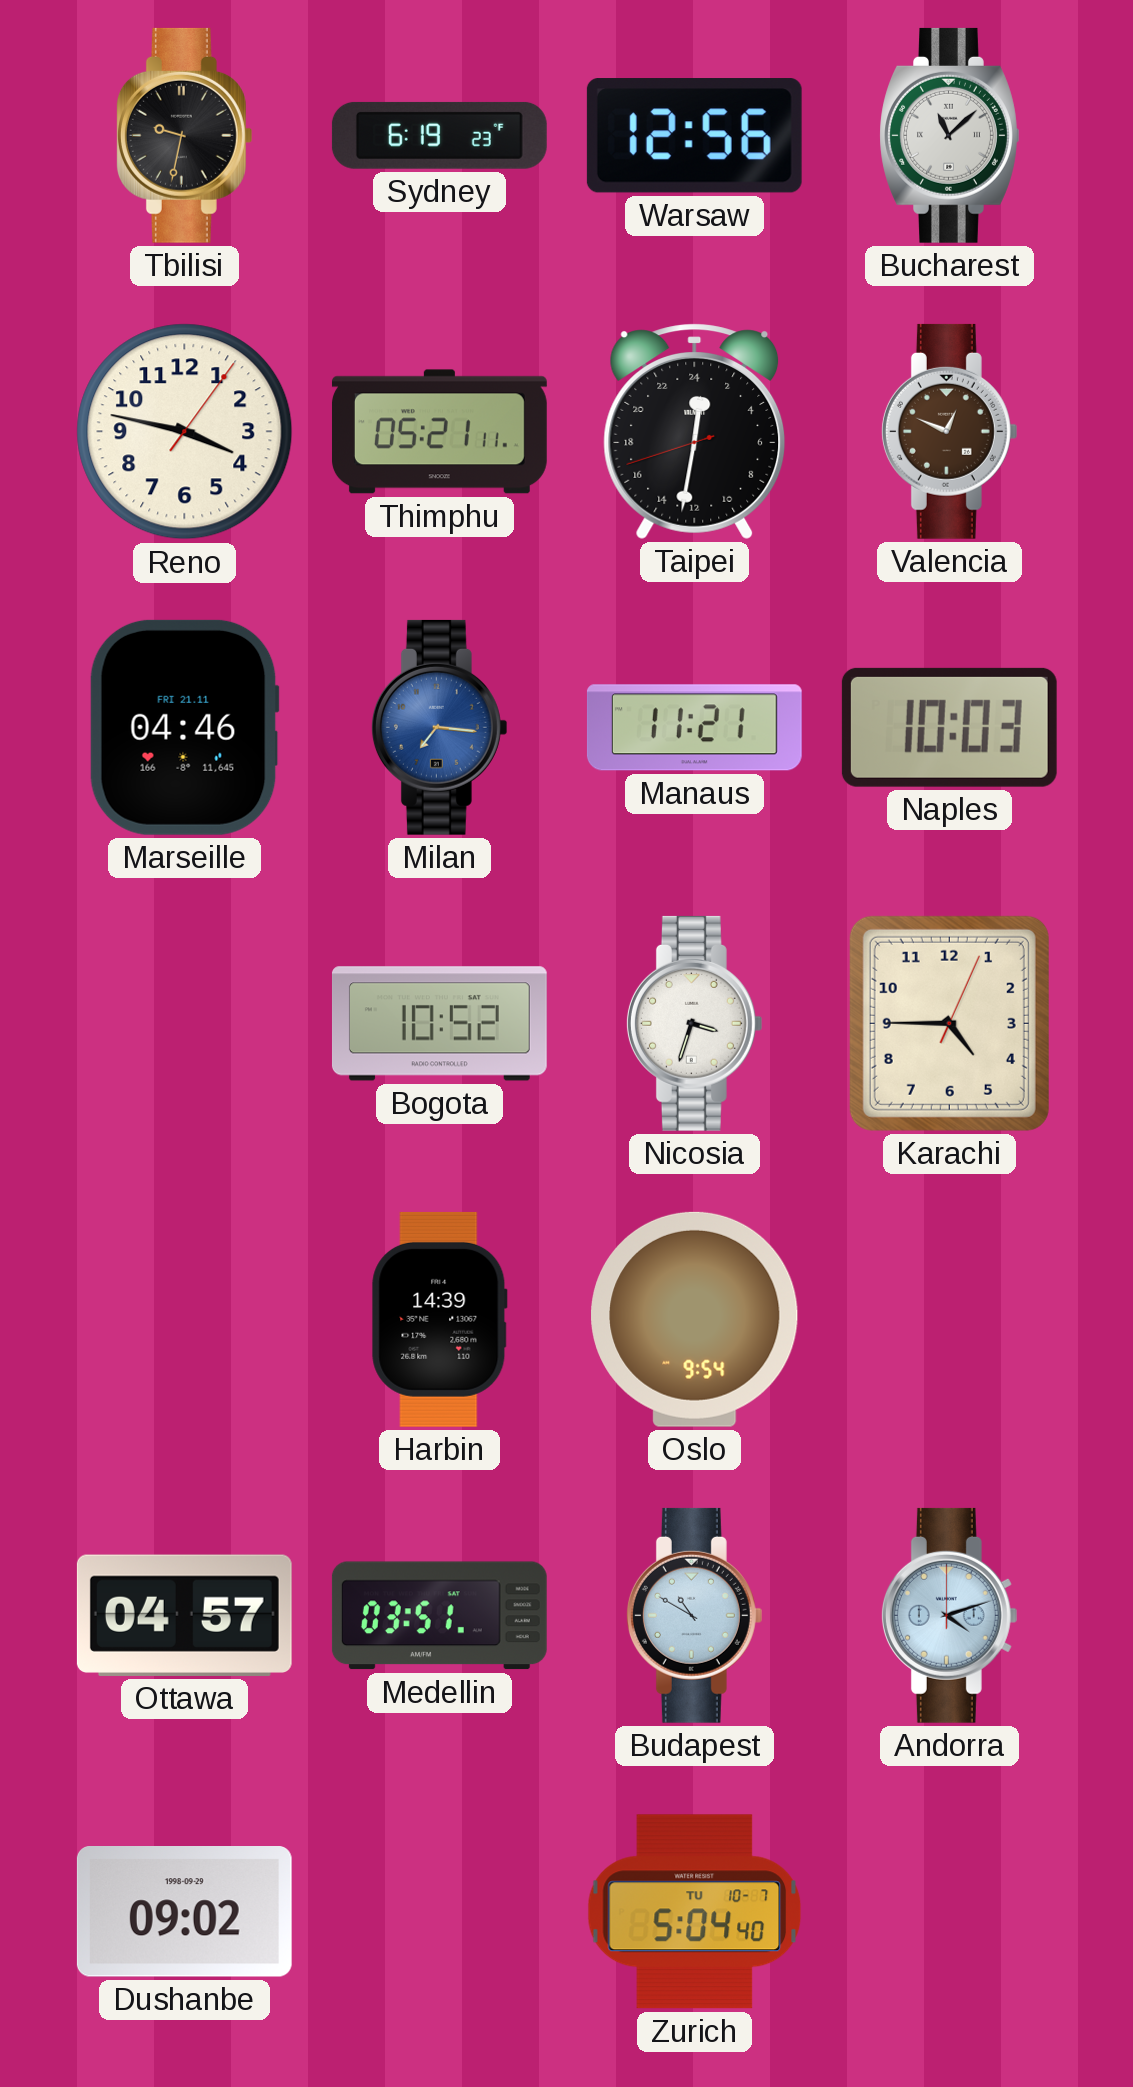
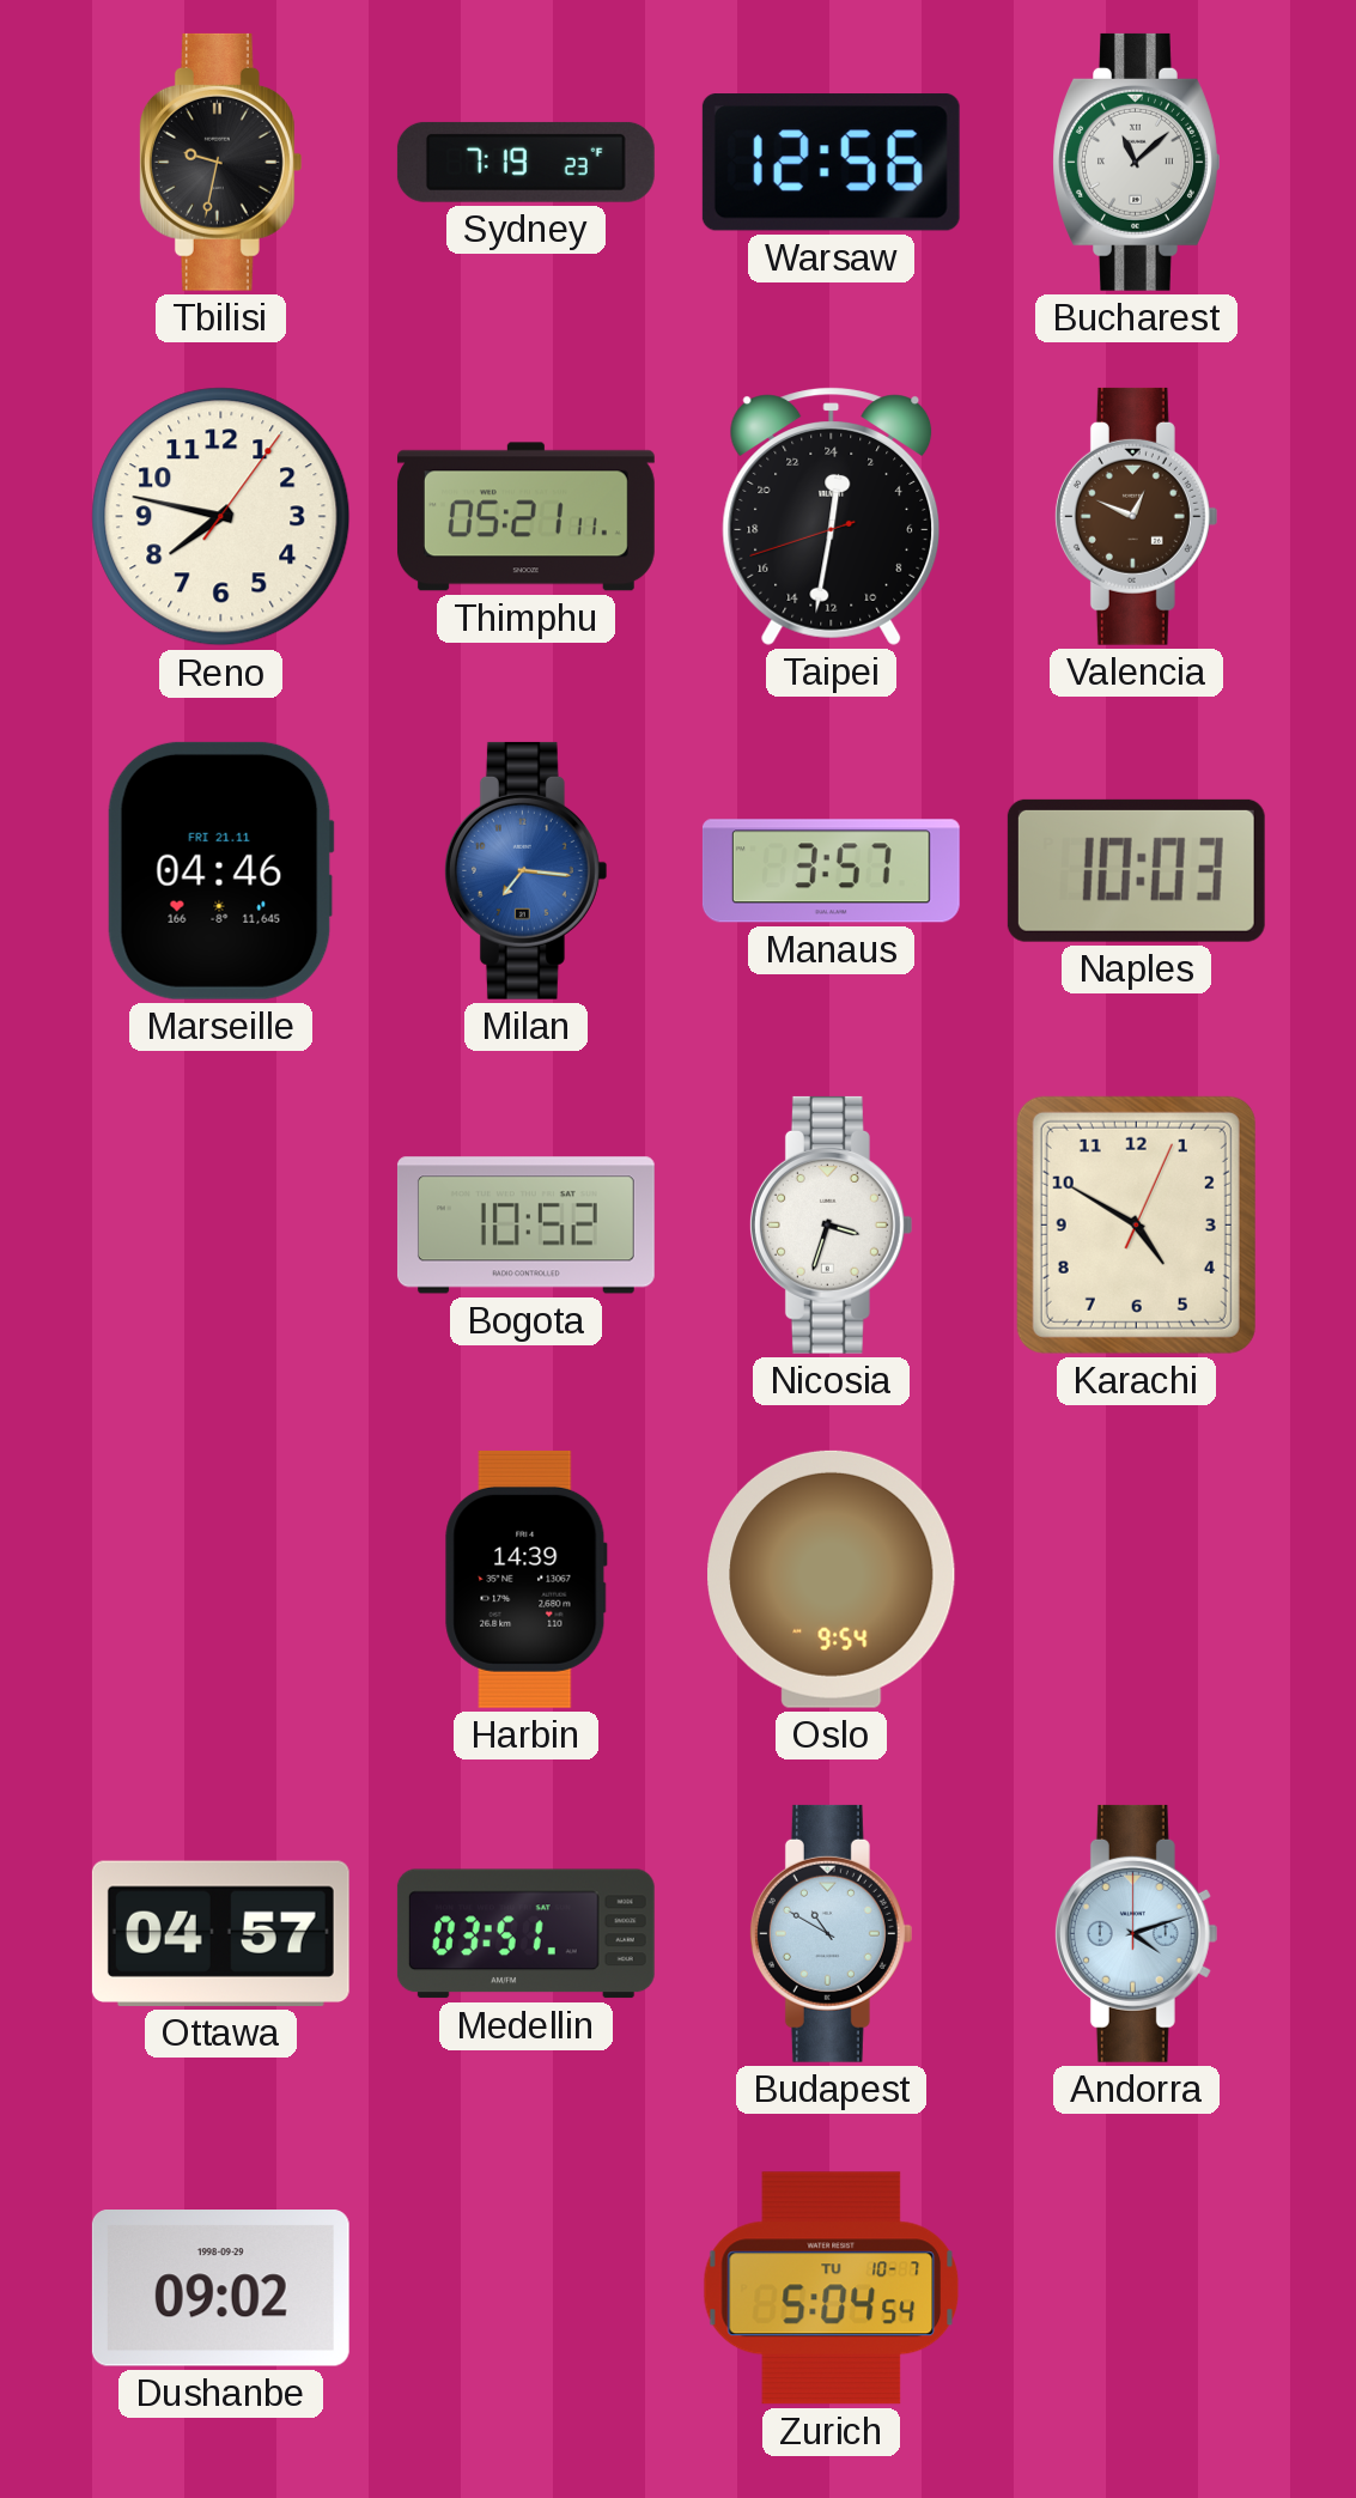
Sydney: 6:19 -> 7:19
Reno: 3:47 -> 7:47
Manaus: 11:21 -> 3:57
Karachi: 4:45 -> 4:50
Zurich: 5:04:40 -> 5:04:54
